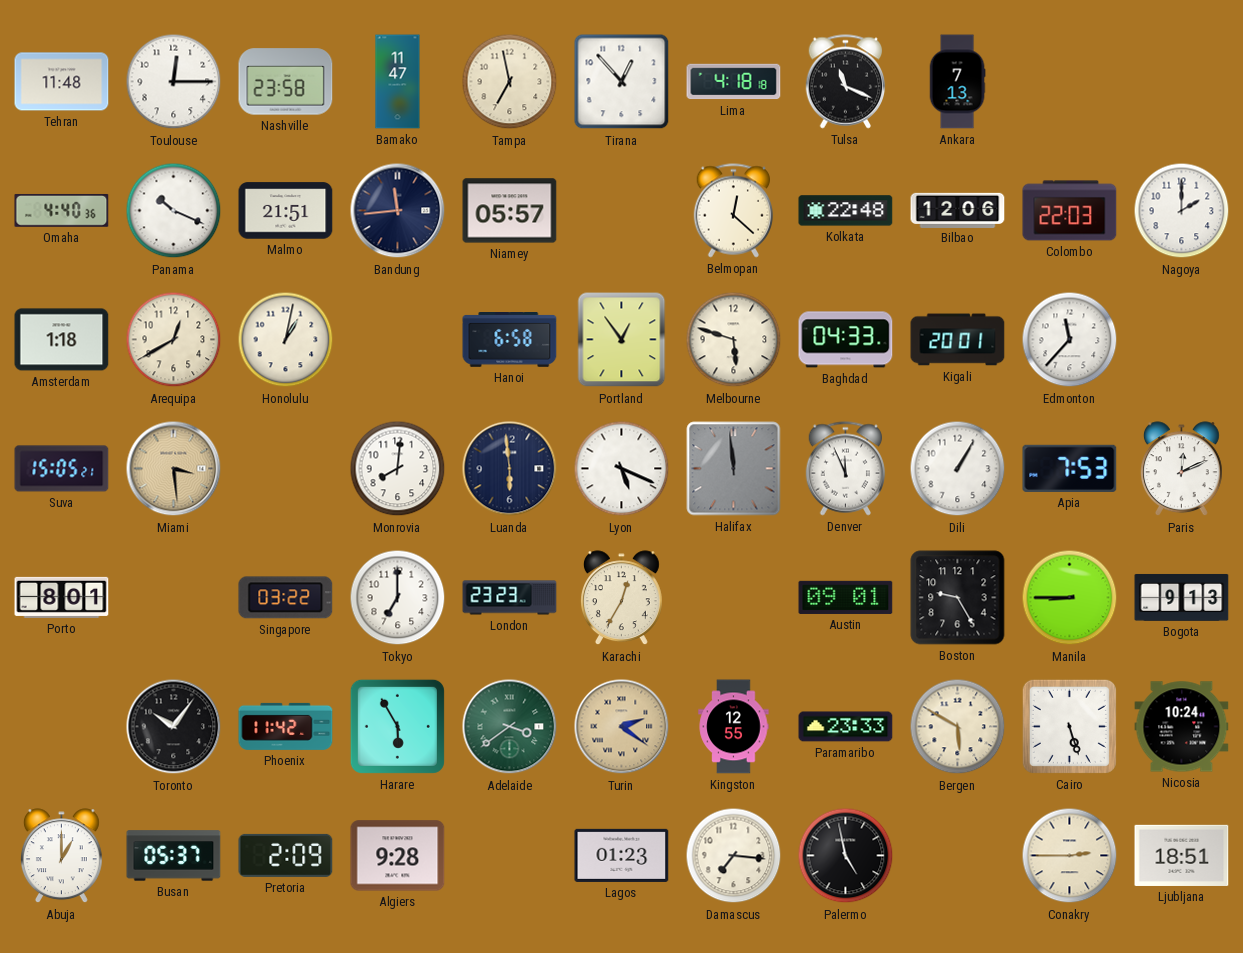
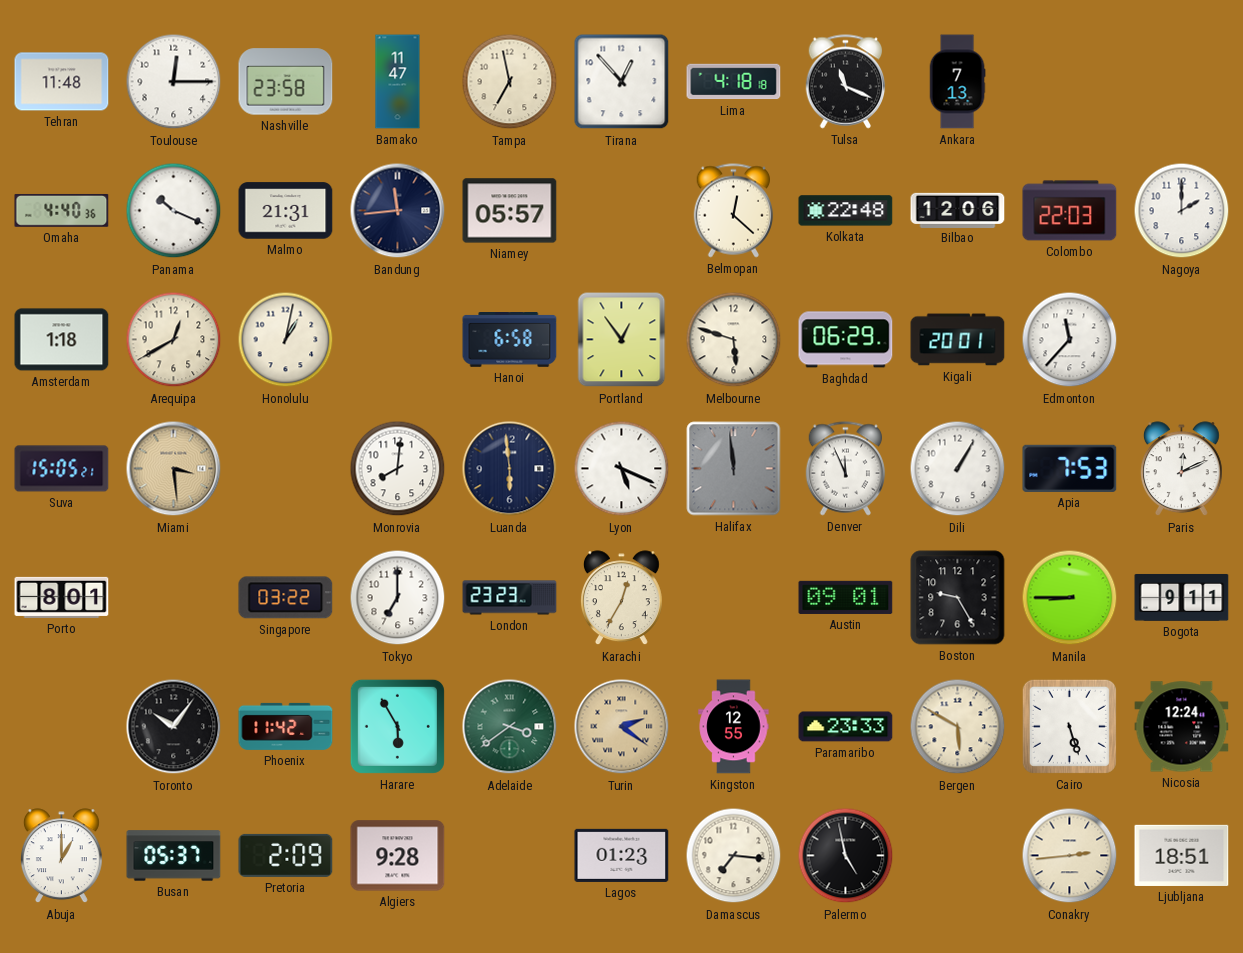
Malmo: 21:51 -> 21:31
Baghdad: 04:33 -> 06:29
Bogota: 9:13 -> 9:11
Nicosia: 10:24 -> 12:24
Conakry: 2:45 -> 2:44
